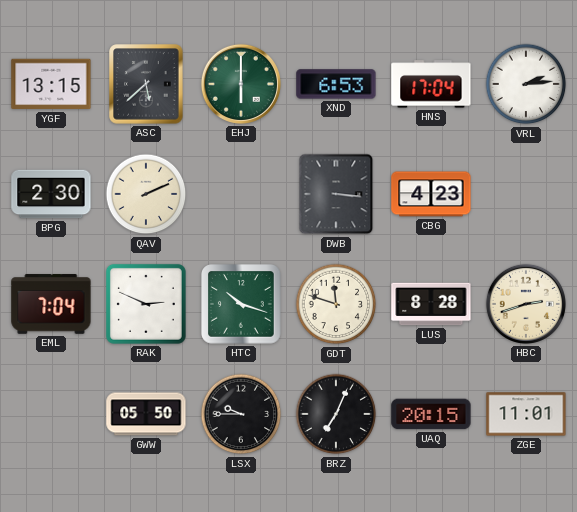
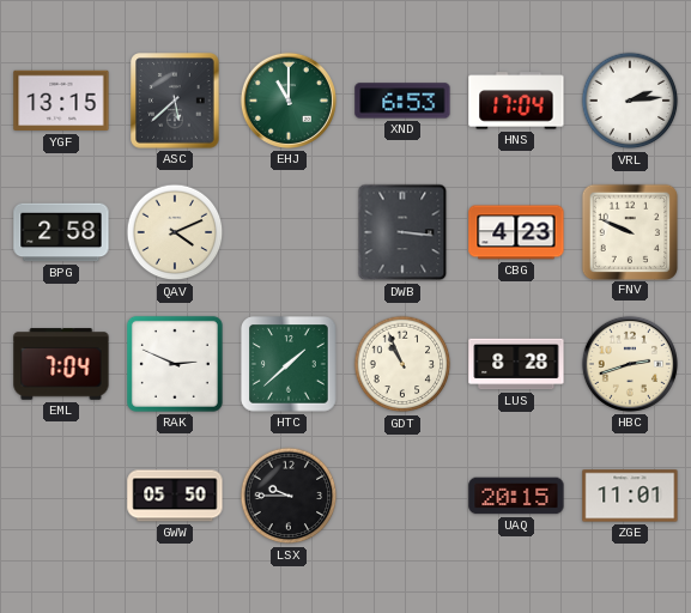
EHJ: 6:00 -> 11:00
BPG: 2:30 -> 2:58
QAV: 2:11 -> 4:11
FNV: none -> 9:49
HTC: 10:18 -> 1:38
GDT: 11:48 -> 10:56
BRZ: 7:04 -> none
